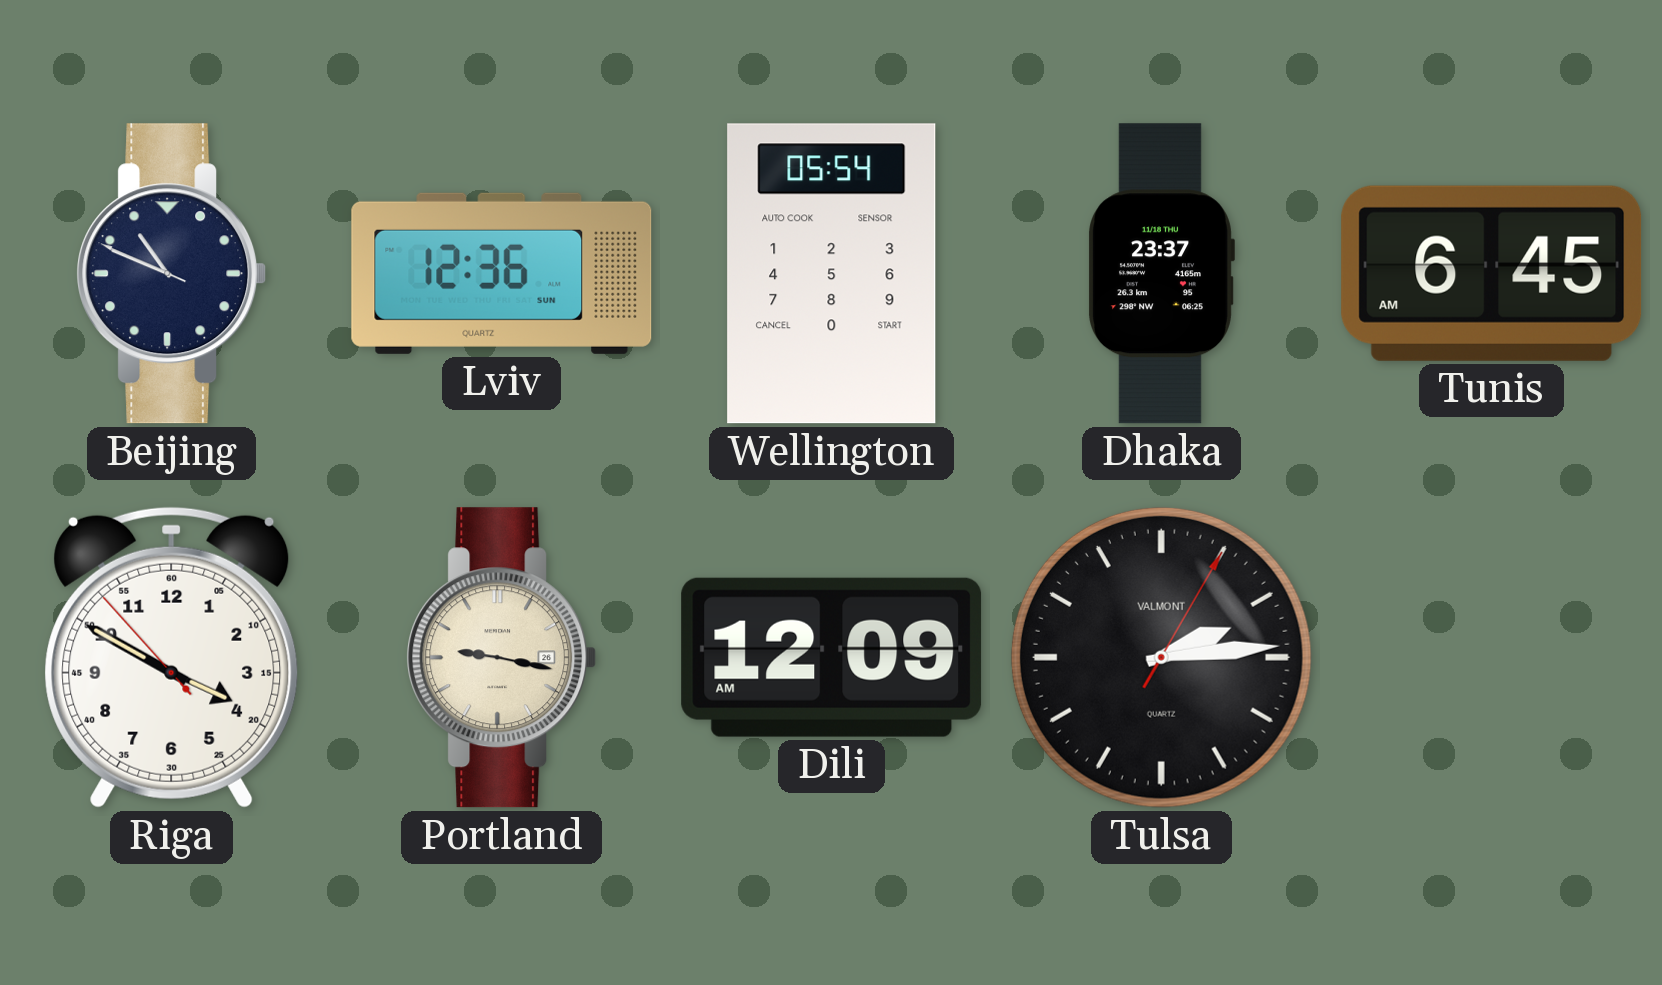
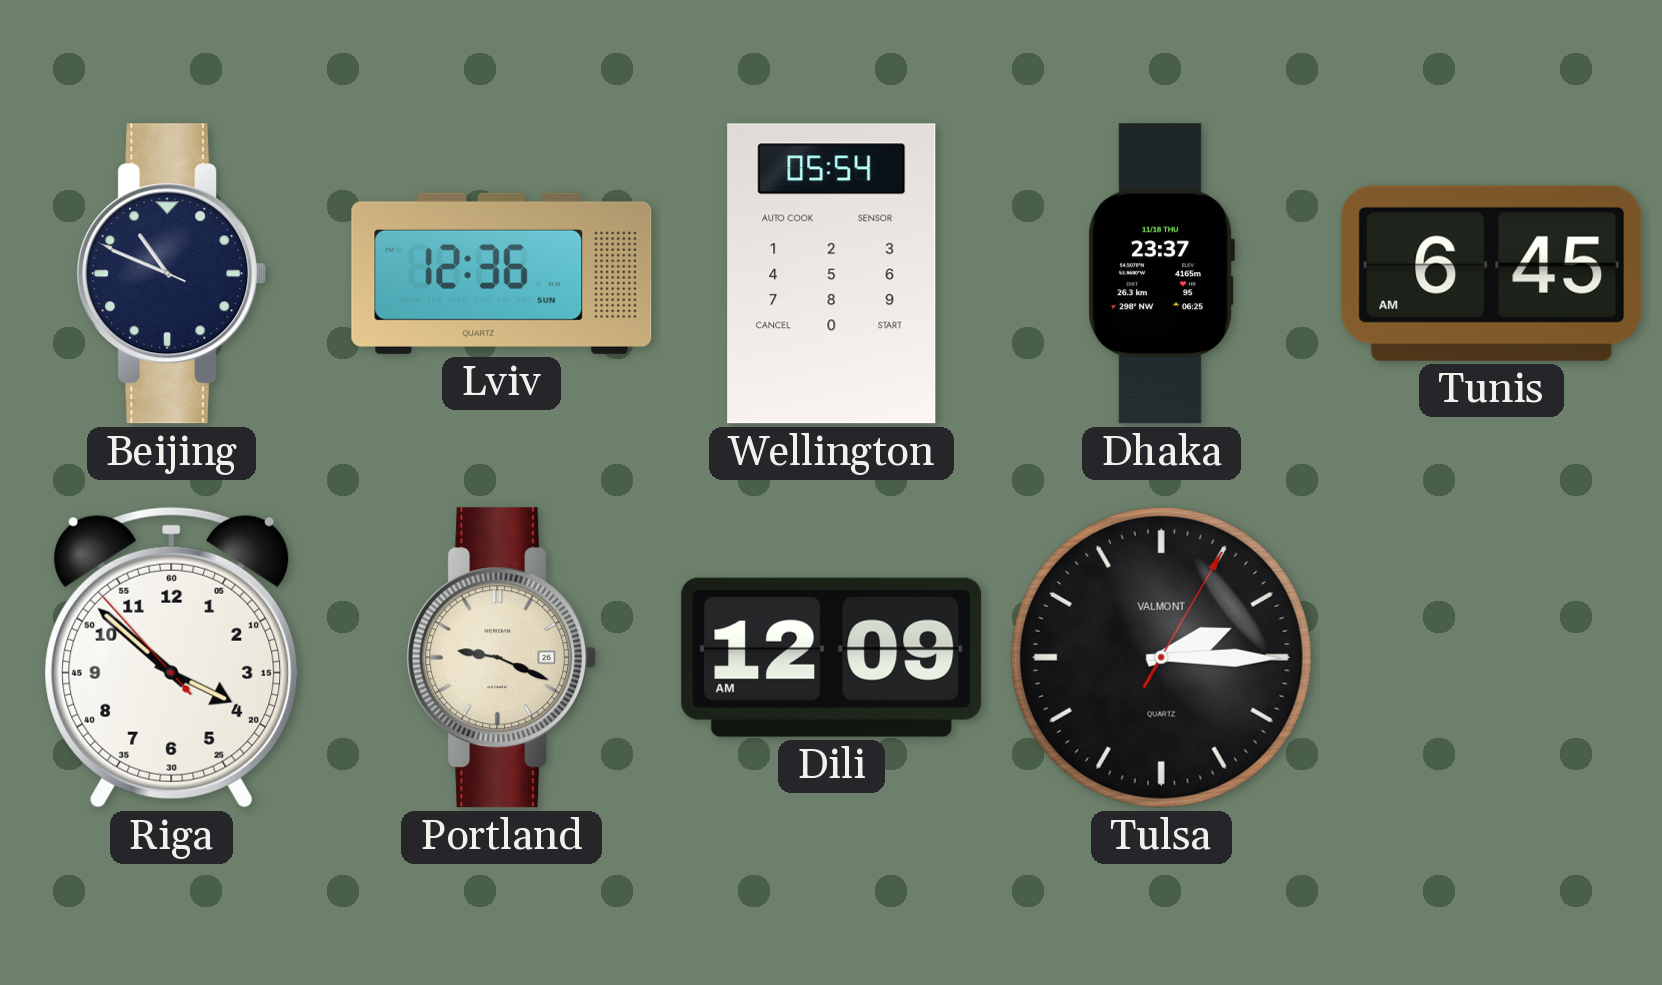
Riga: 3:49 -> 3:51
Portland: 9:17 -> 9:19
Tulsa: 2:14 -> 2:15
